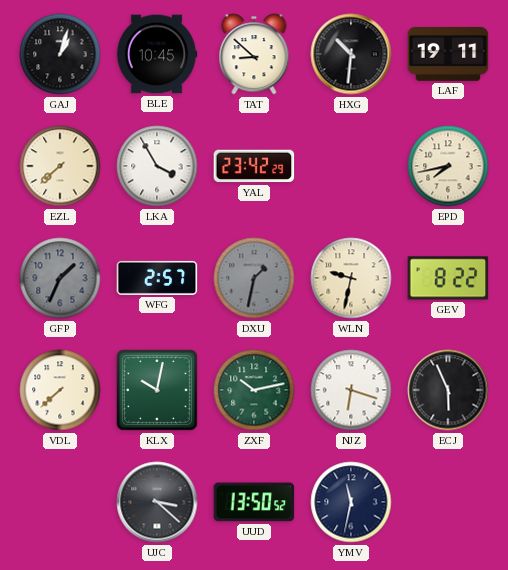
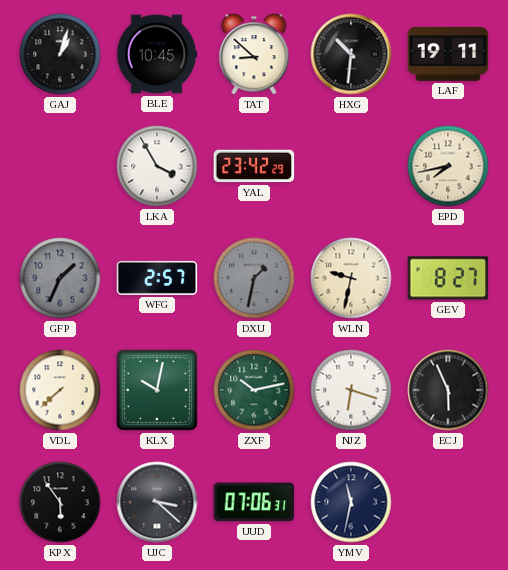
EZL: 7:38 -> none
GEV: 8:22 -> 8:27
KPX: none -> 5:54
UUD: 13:50 -> 07:06
